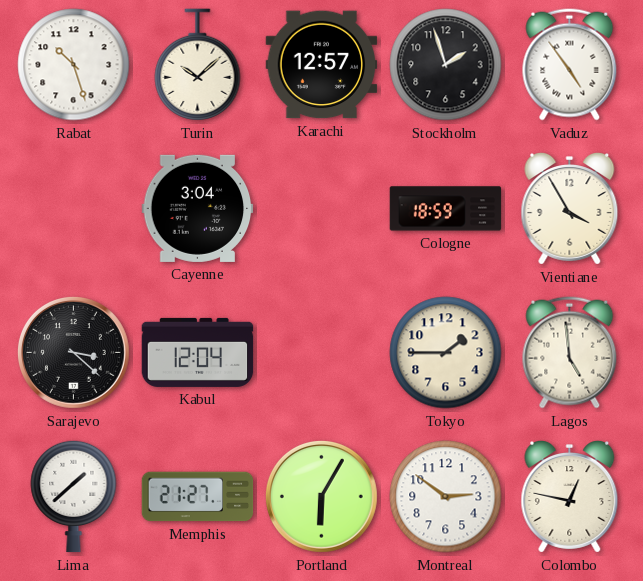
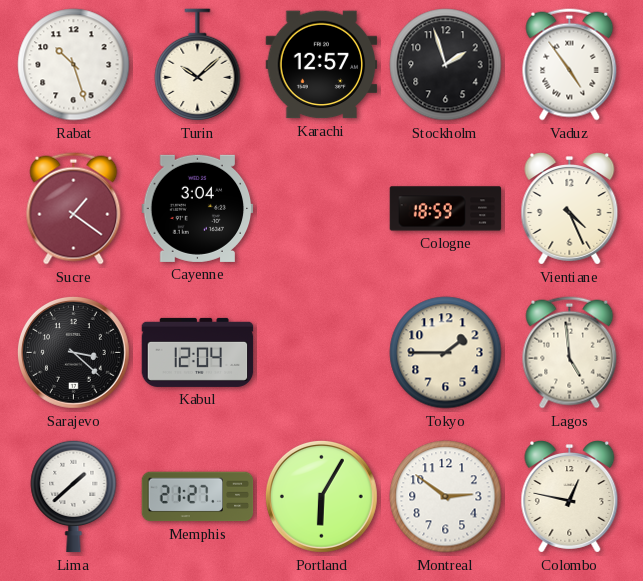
Sucre: none -> 1:21
Vientiane: 3:55 -> 4:26
